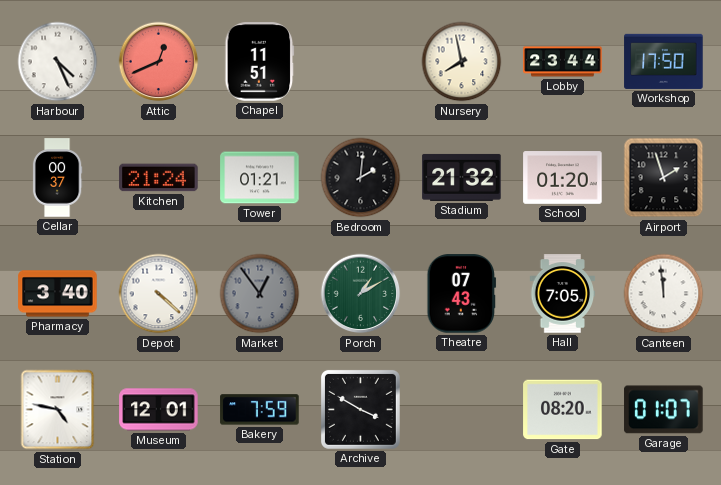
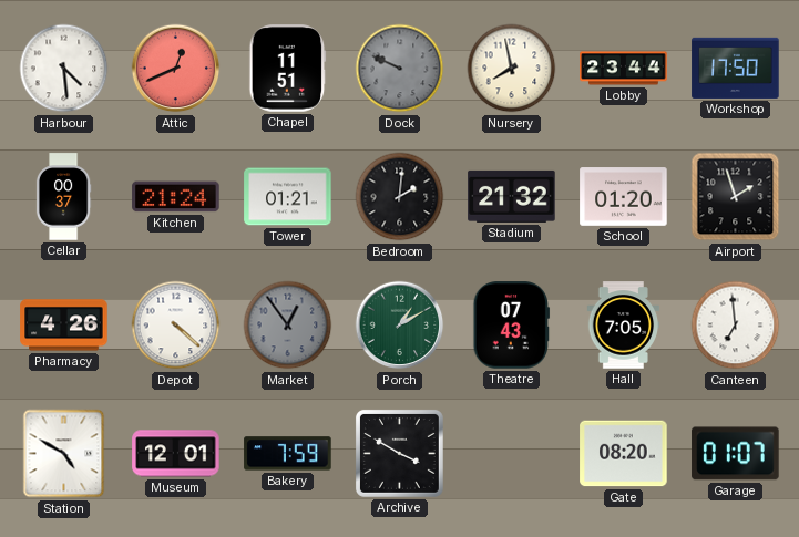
Harbour: 4:26 -> 4:29
Dock: none -> 9:49
Pharmacy: 3:40 -> 4:26
Canteen: 11:59 -> 6:59
Station: 4:47 -> 4:50
